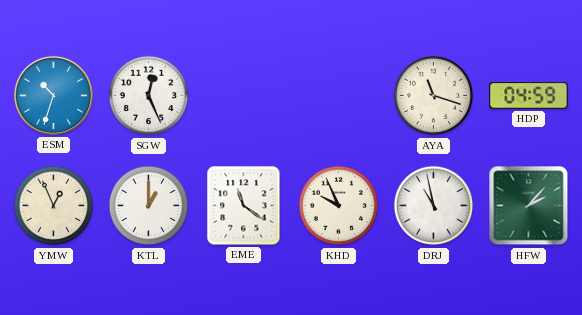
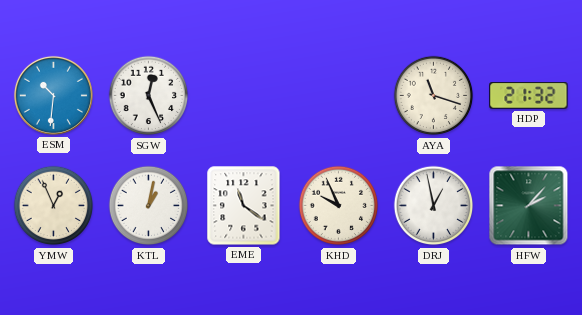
ESM: 10:33 -> 10:31
HDP: 04:59 -> 21:32
KTL: 1:00 -> 1:02
DRJ: 10:58 -> 12:58
